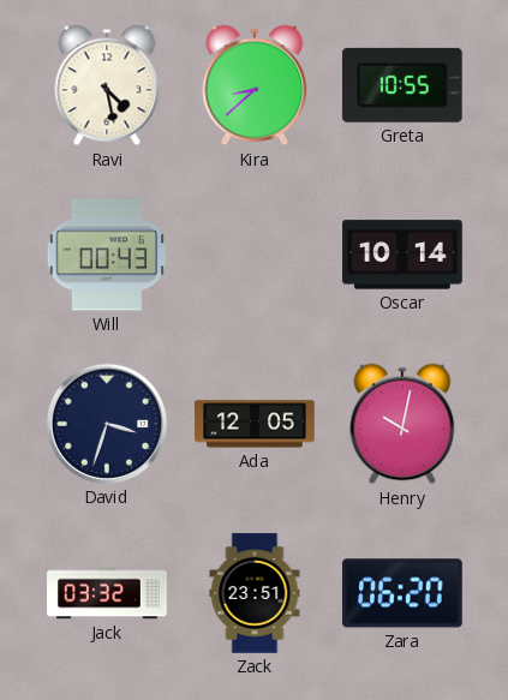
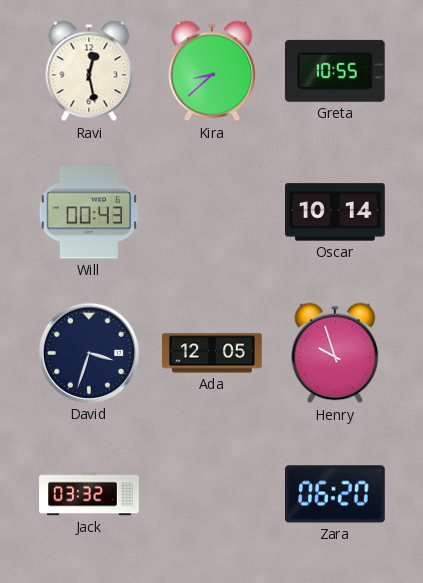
Ravi: 4:28 -> 12:28
Henry: 10:02 -> 9:57
Zack: 23:51 -> none
